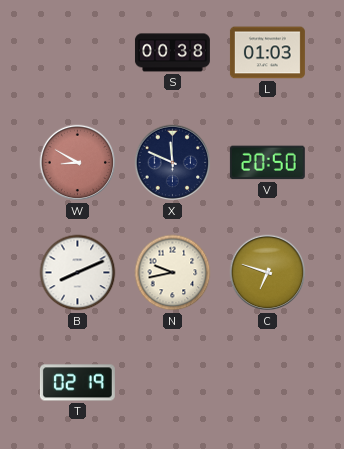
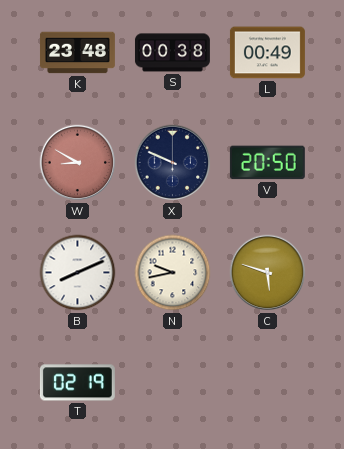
K: none -> 23:48
L: 01:03 -> 00:49
X: 11:49 -> 9:49
C: 6:48 -> 5:48
